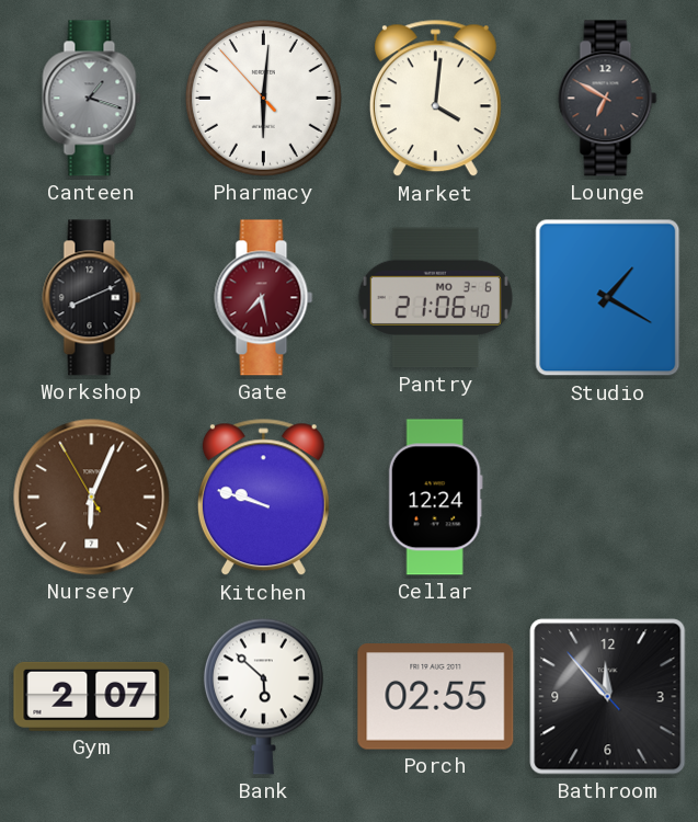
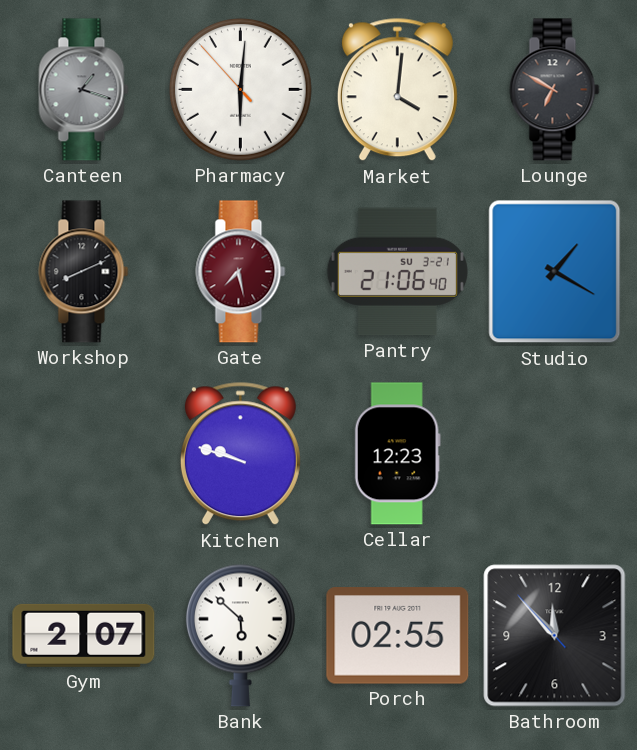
Pantry date: MO 3-6 -> SU 3-21
Nursery: 6:03 -> none
Cellar: 12:24 -> 12:23
